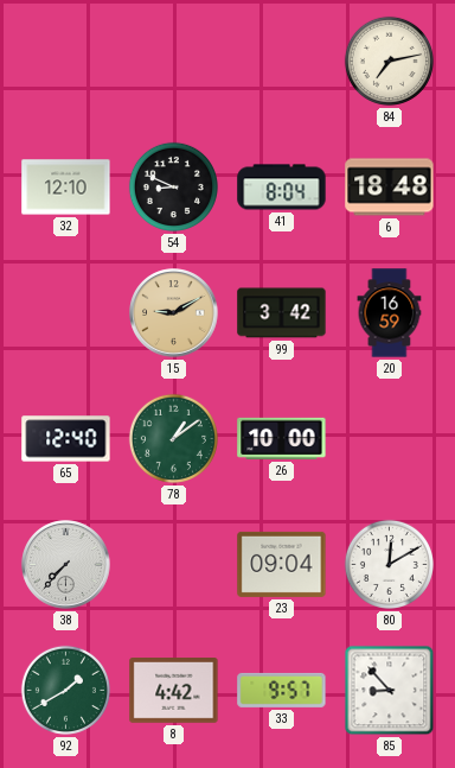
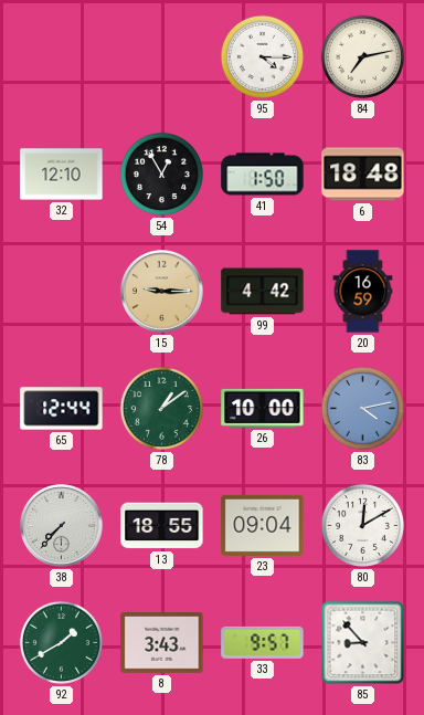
95: none -> 4:15
54: 8:49 -> 12:55
41: 8:04 -> 1:50
15: 9:10 -> 9:15
99: 3:42 -> 4:42
65: 12:40 -> 12:44
83: none -> 4:13
13: none -> 18:55
8: 4:42 -> 3:43
